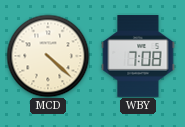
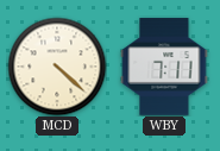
WBY: 7:08 -> 7:11
